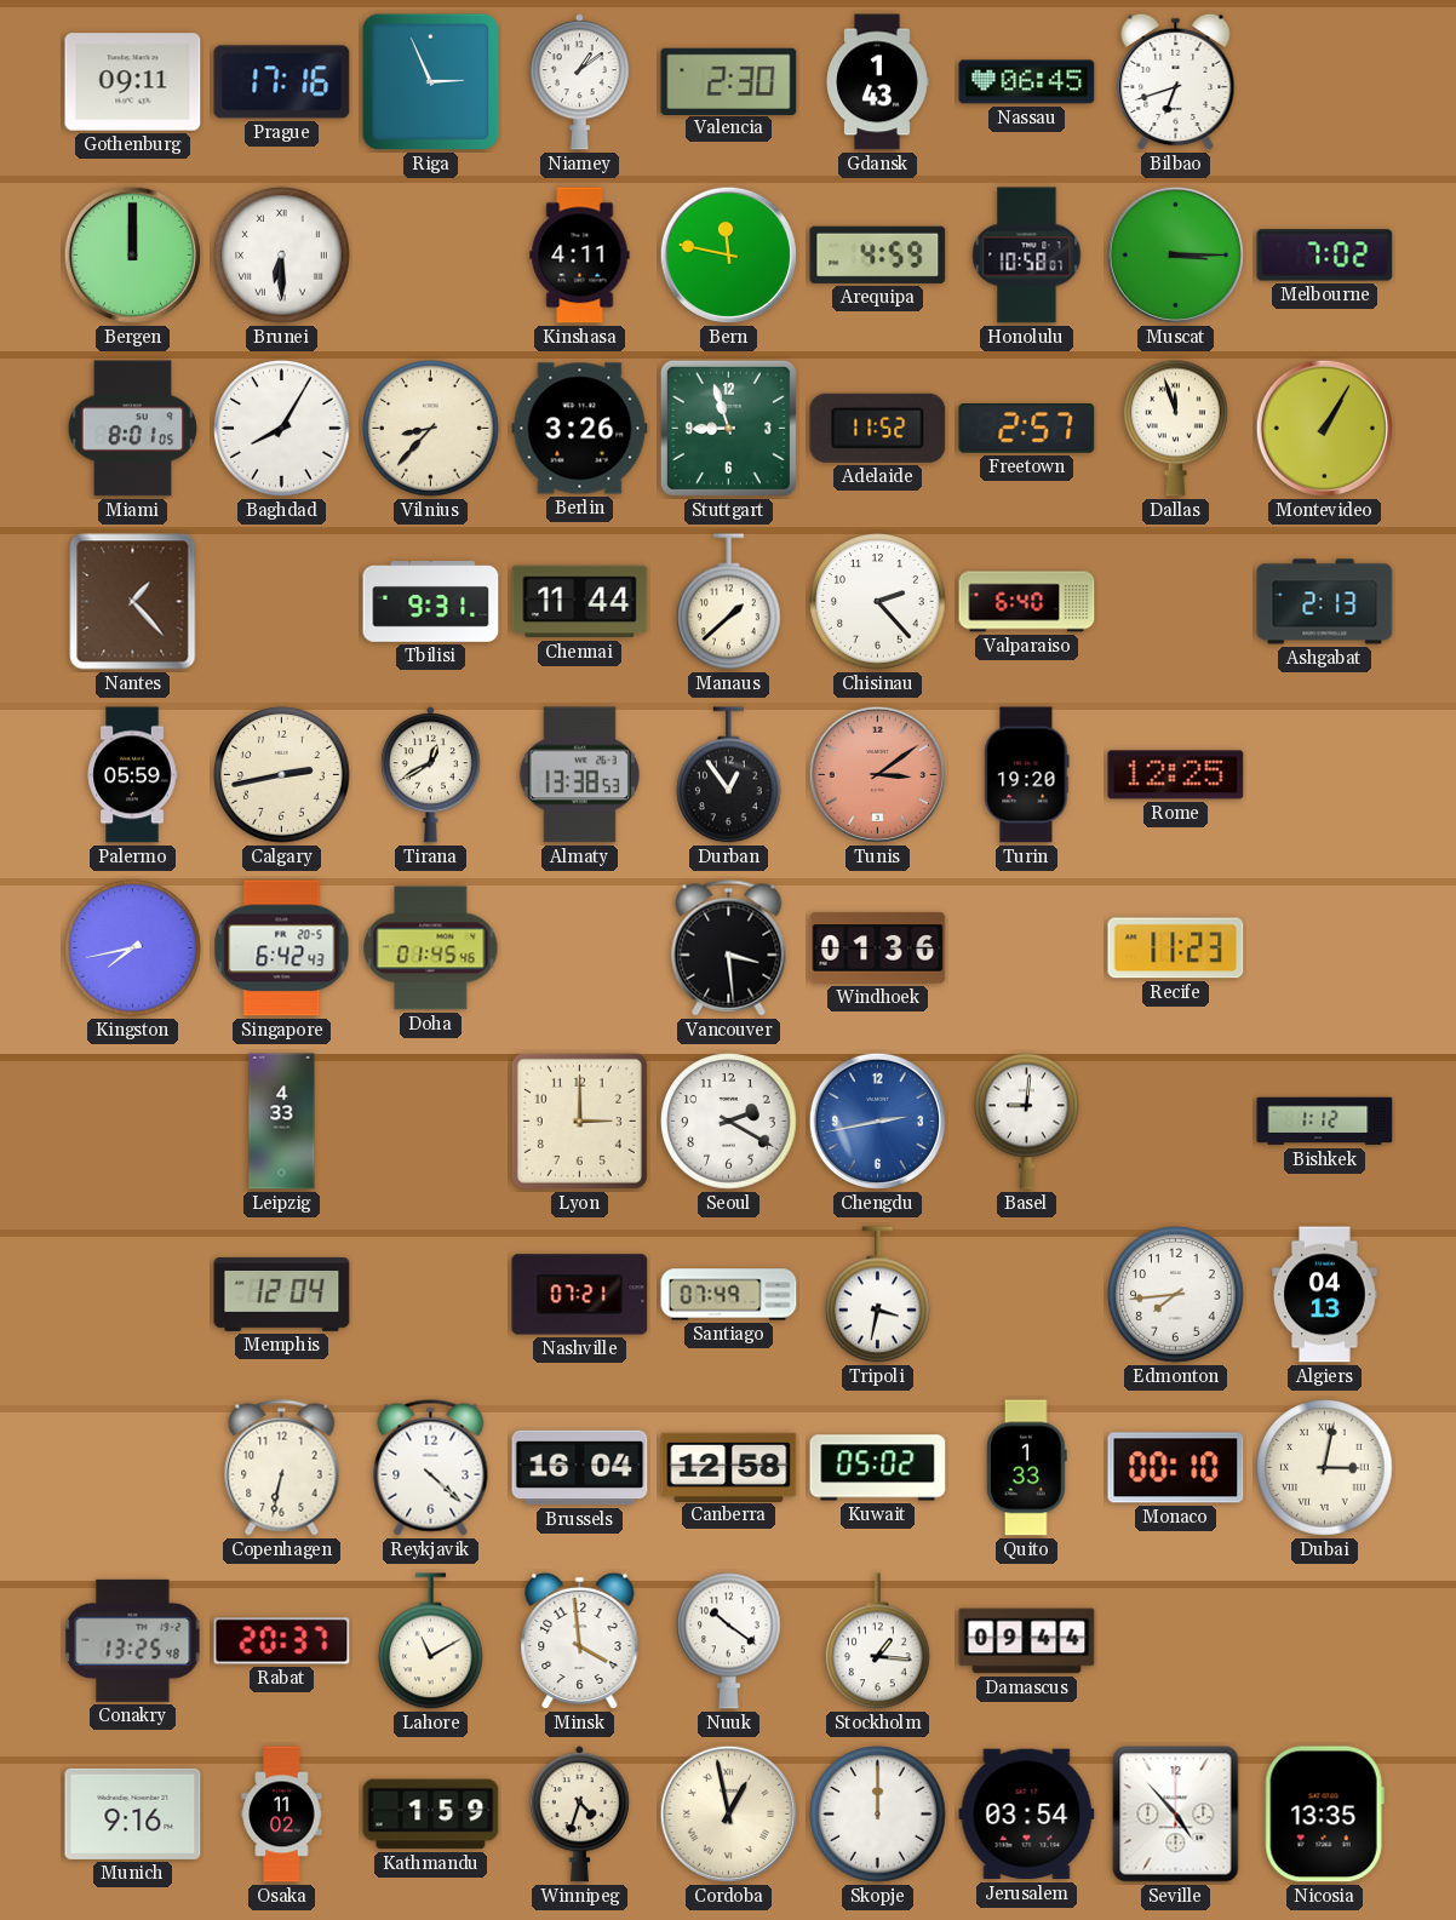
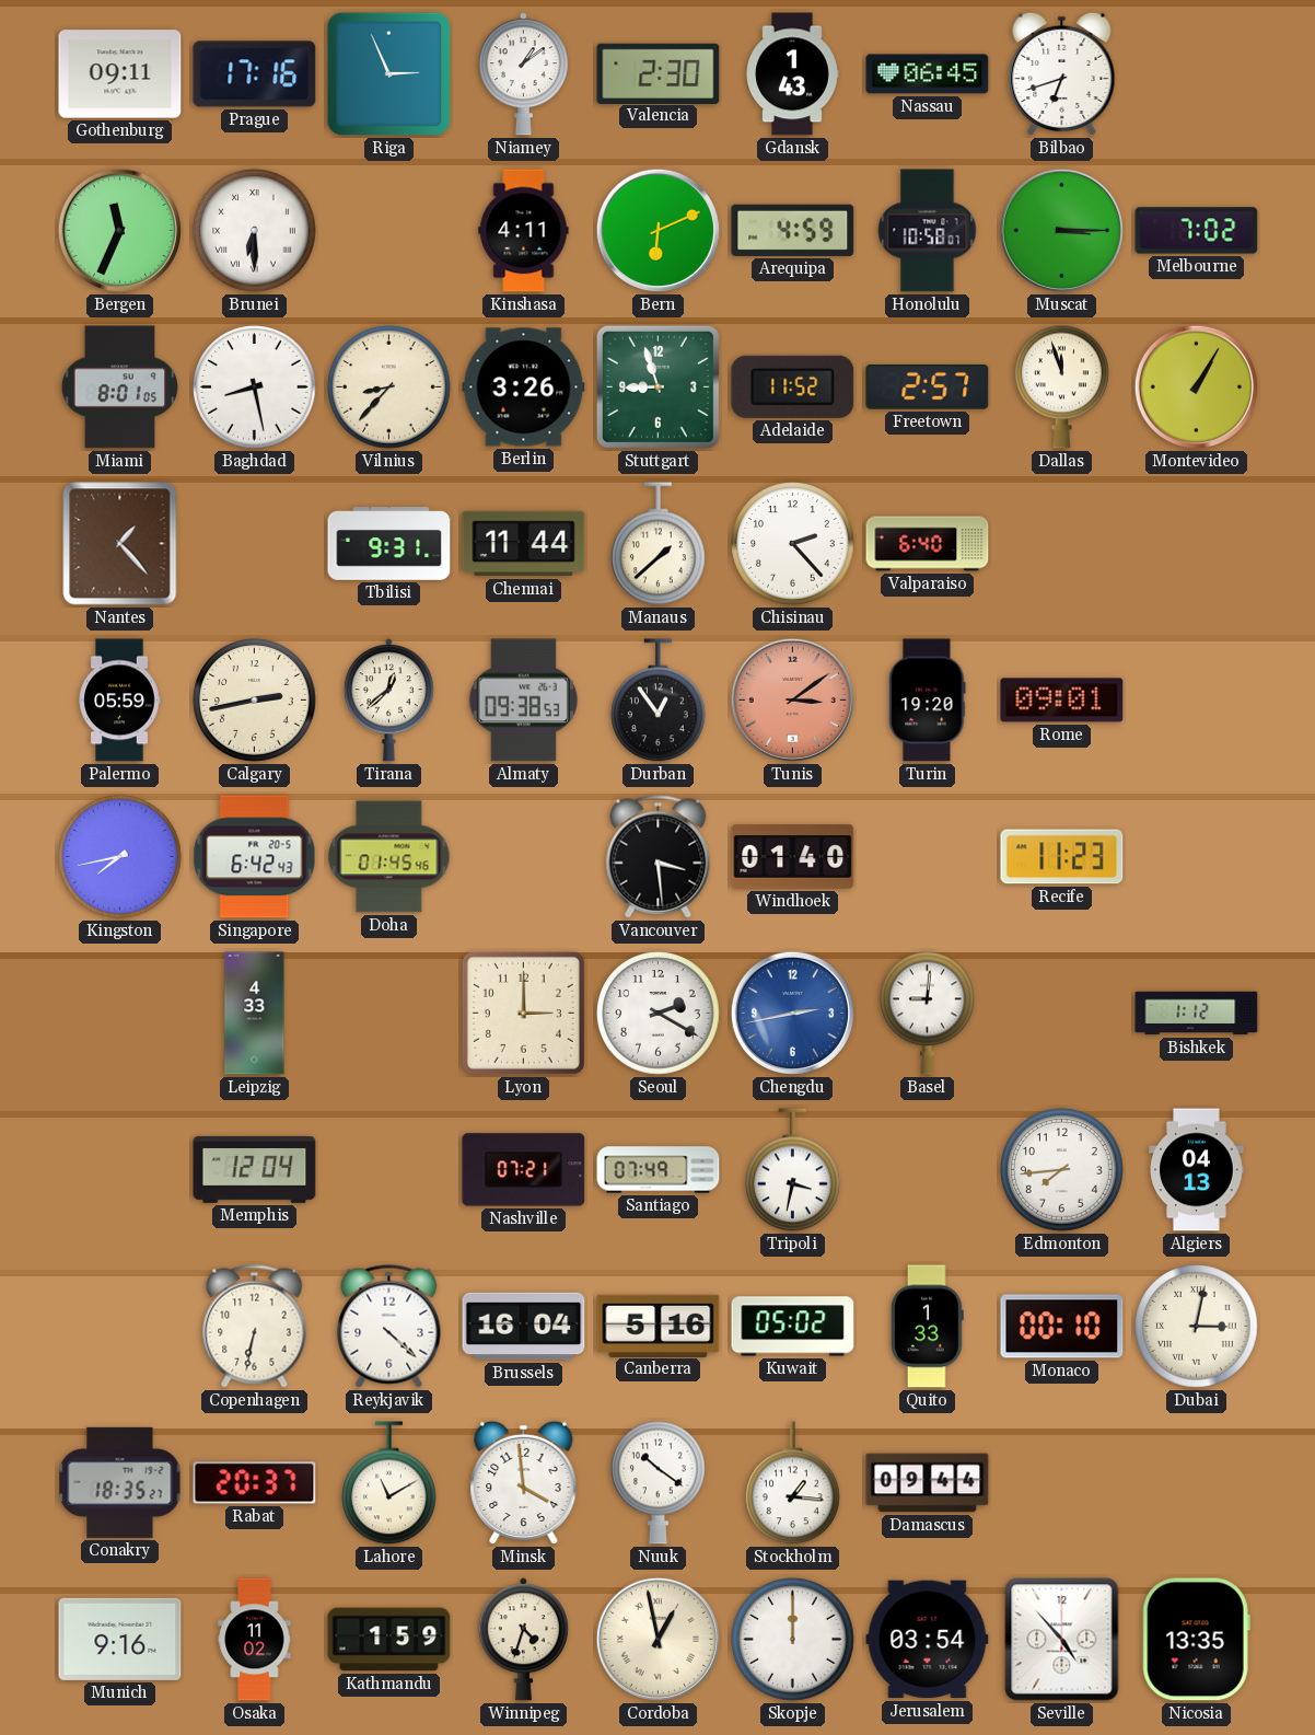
Bergen: 12:00 -> 11:34
Bern: 11:47 -> 6:11
Baghdad: 8:05 -> 8:28
Ashgabat: 2:13 -> none
Tirana: 12:40 -> 12:38
Almaty: 13:38 -> 09:38
Rome: 12:25 -> 09:01
Windhoek: 01:36 -> 01:40
Canberra: 12:58 -> 5:16
Conakry: 13:25 -> 18:35
